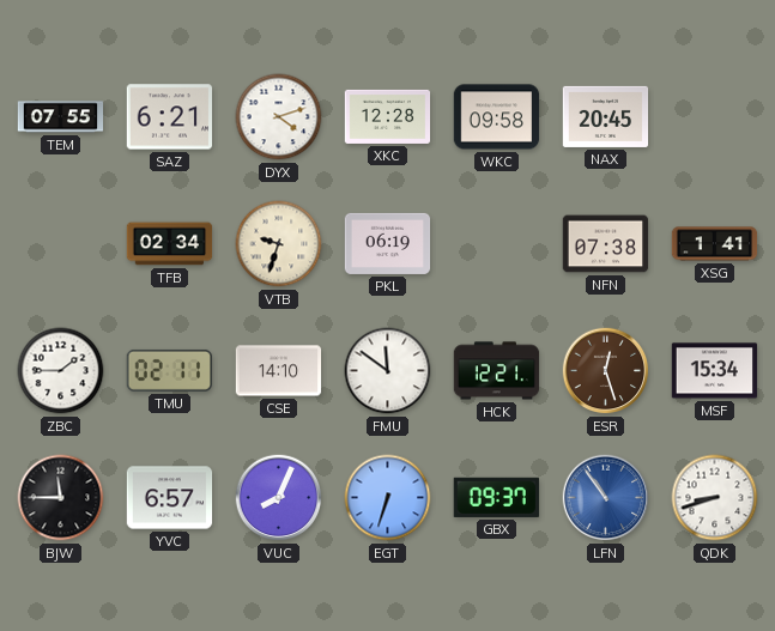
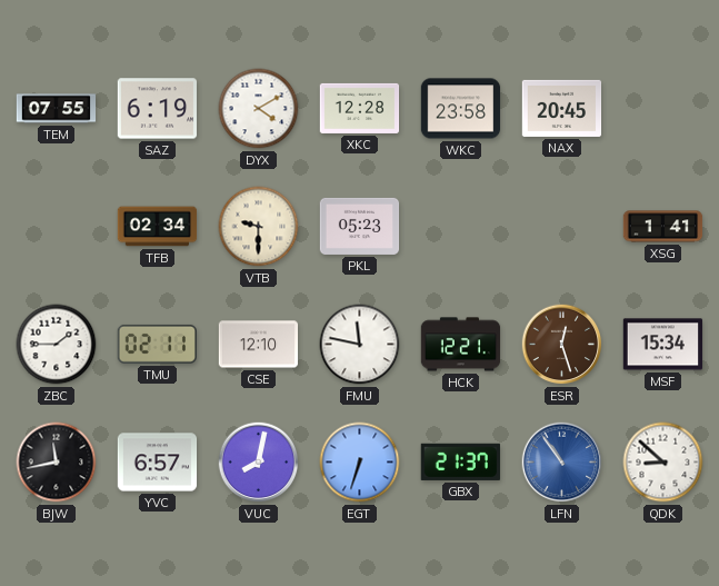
SAZ: 6:21 -> 6:19
DYX: 4:12 -> 4:10
WKC: 09:58 -> 23:58
VTB: 9:33 -> 9:30
PKL: 06:19 -> 05:23
NFN: 07:38 -> none
CSE: 14:10 -> 12:10
FMU: 11:51 -> 11:47
BJW: 11:45 -> 11:43
VUC: 8:04 -> 8:02
GBX: 09:37 -> 21:37
QDK: 8:42 -> 8:52
